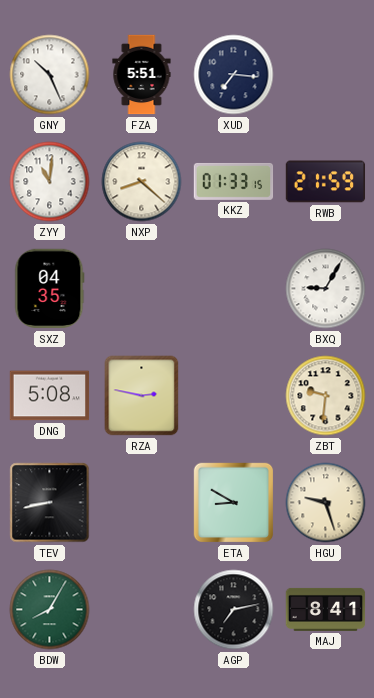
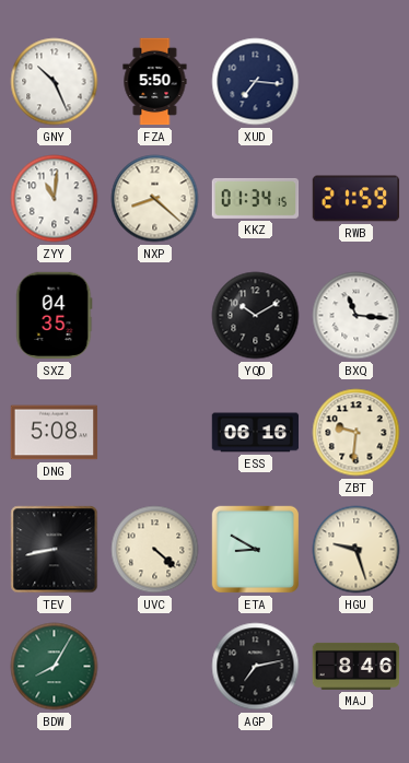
FZA: 5:51 -> 5:50
KKZ: 01:33 -> 01:34
YQD: none -> 10:10
BXQ: 9:05 -> 11:16
RZA: 2:47 -> none
ESS: none -> 06:16
UVC: none -> 4:22
MAJ: 8:41 -> 8:46
